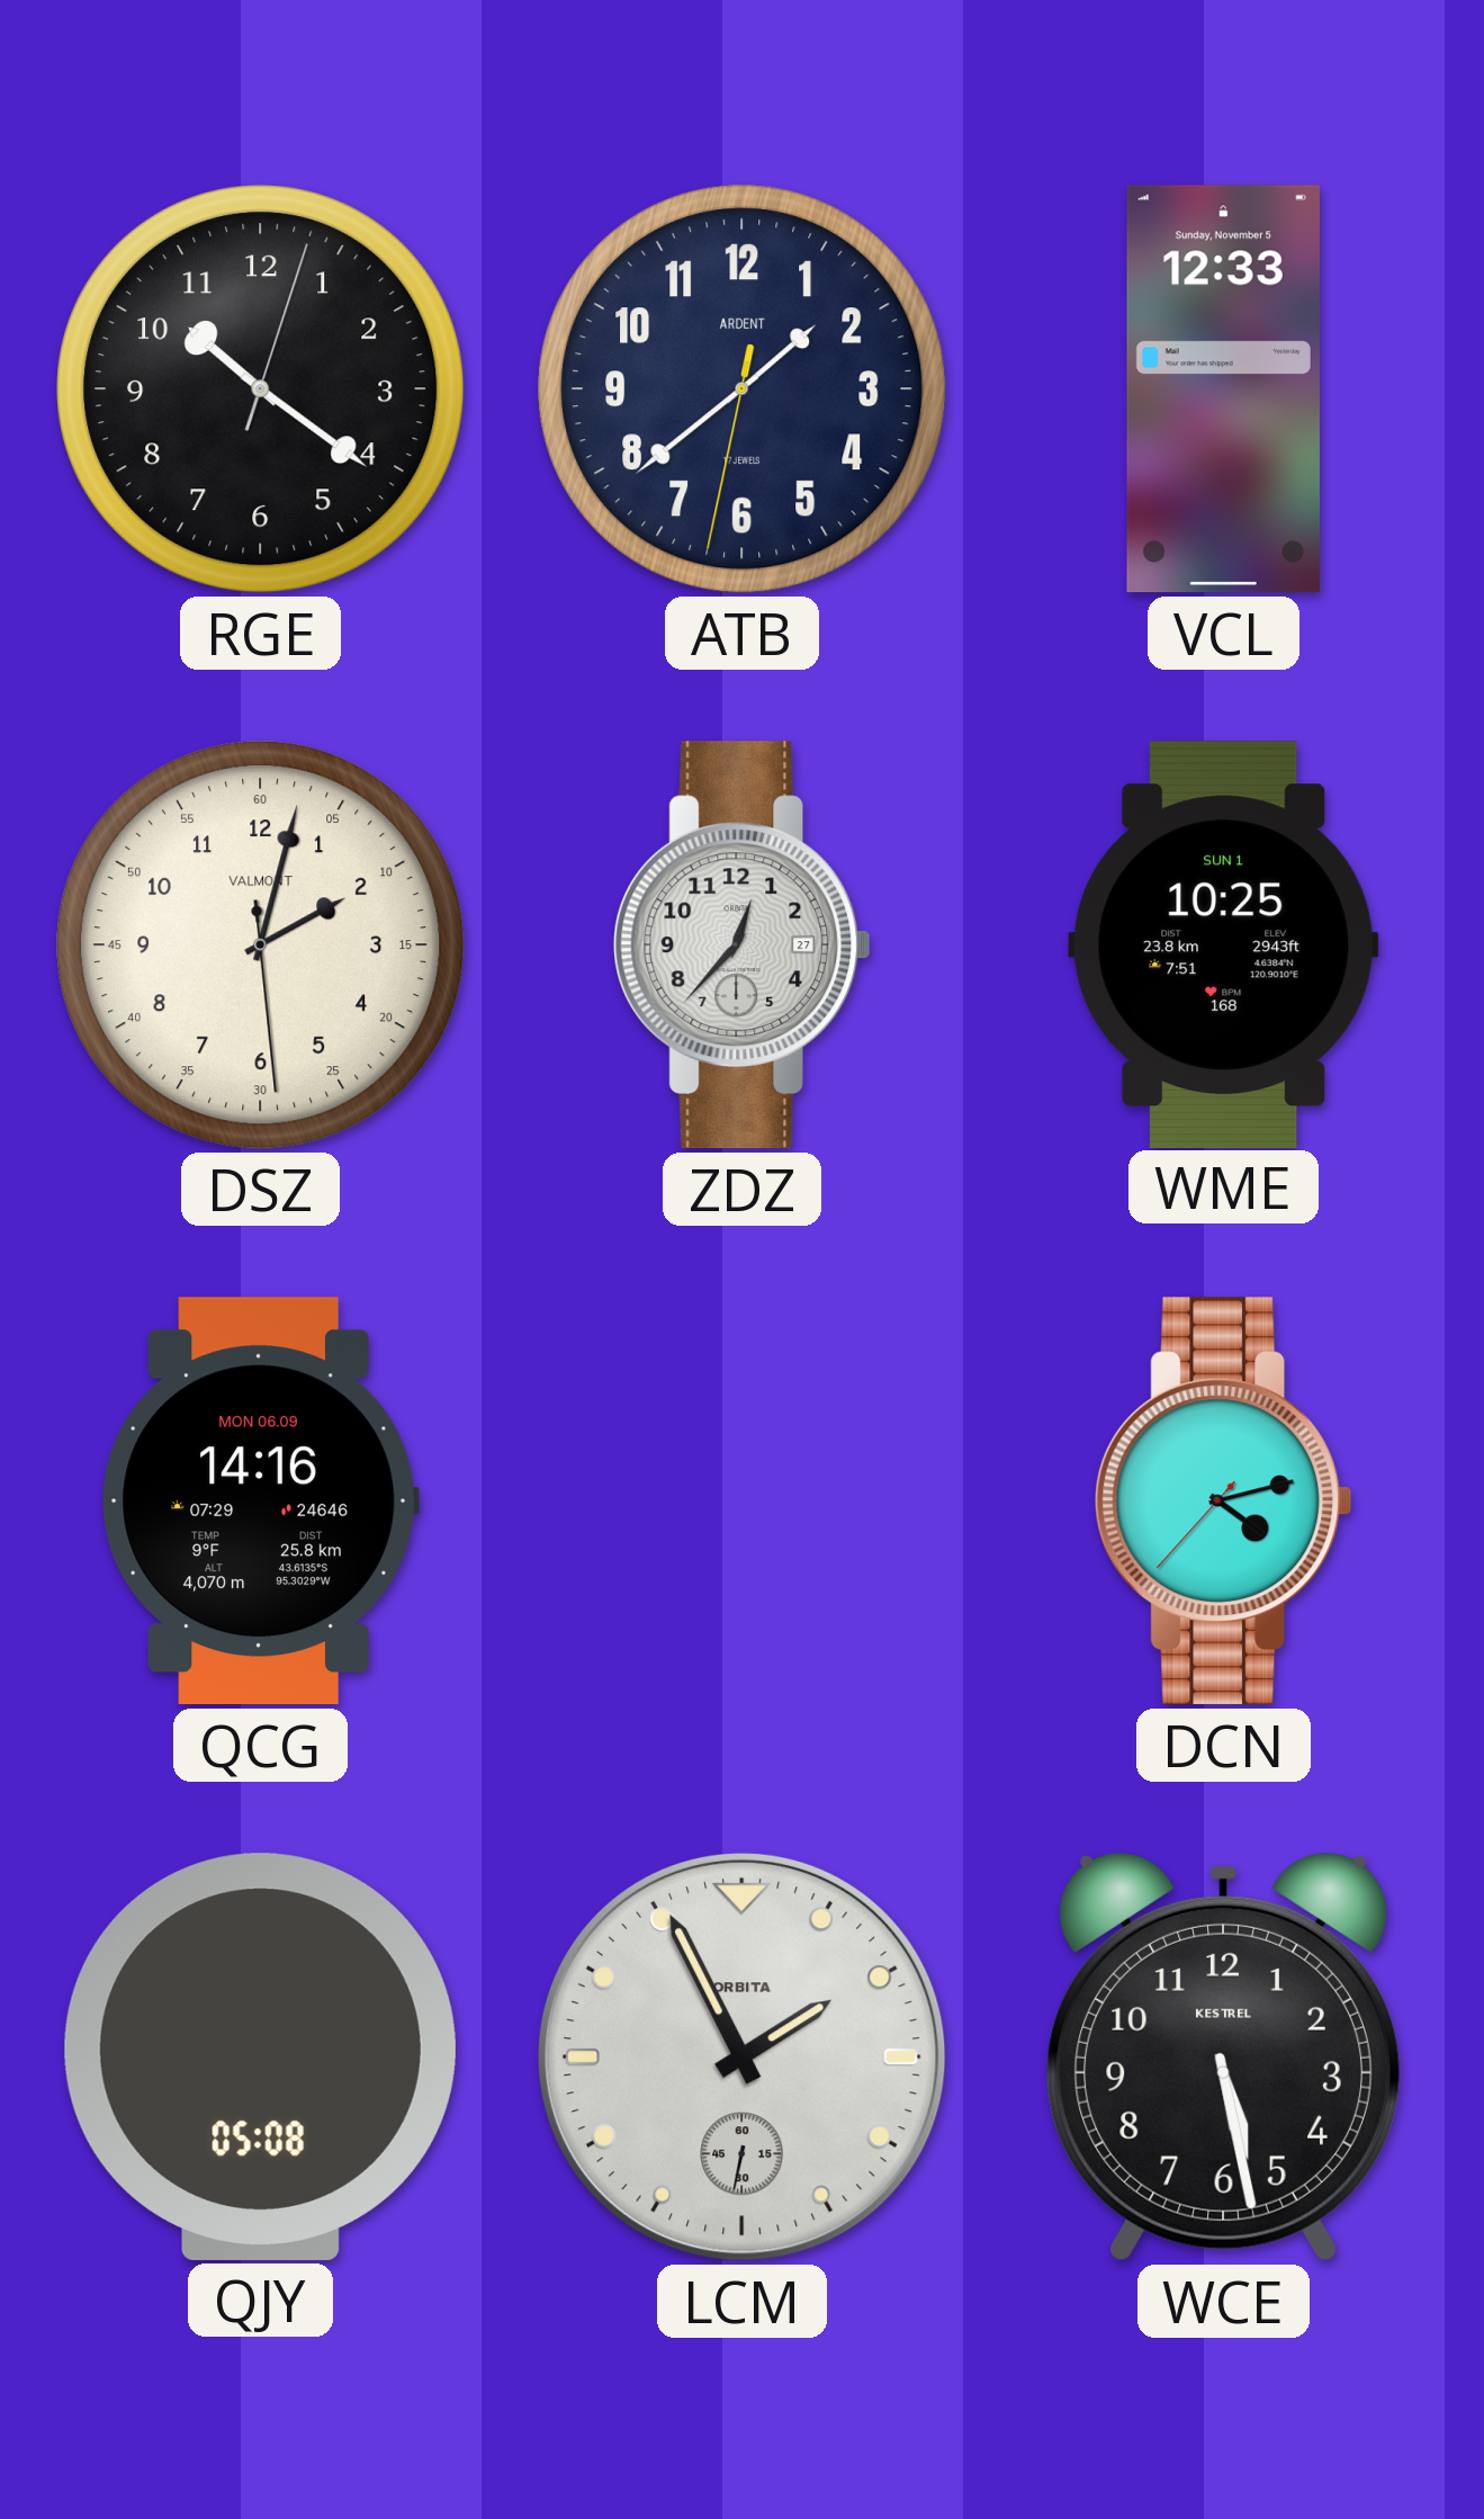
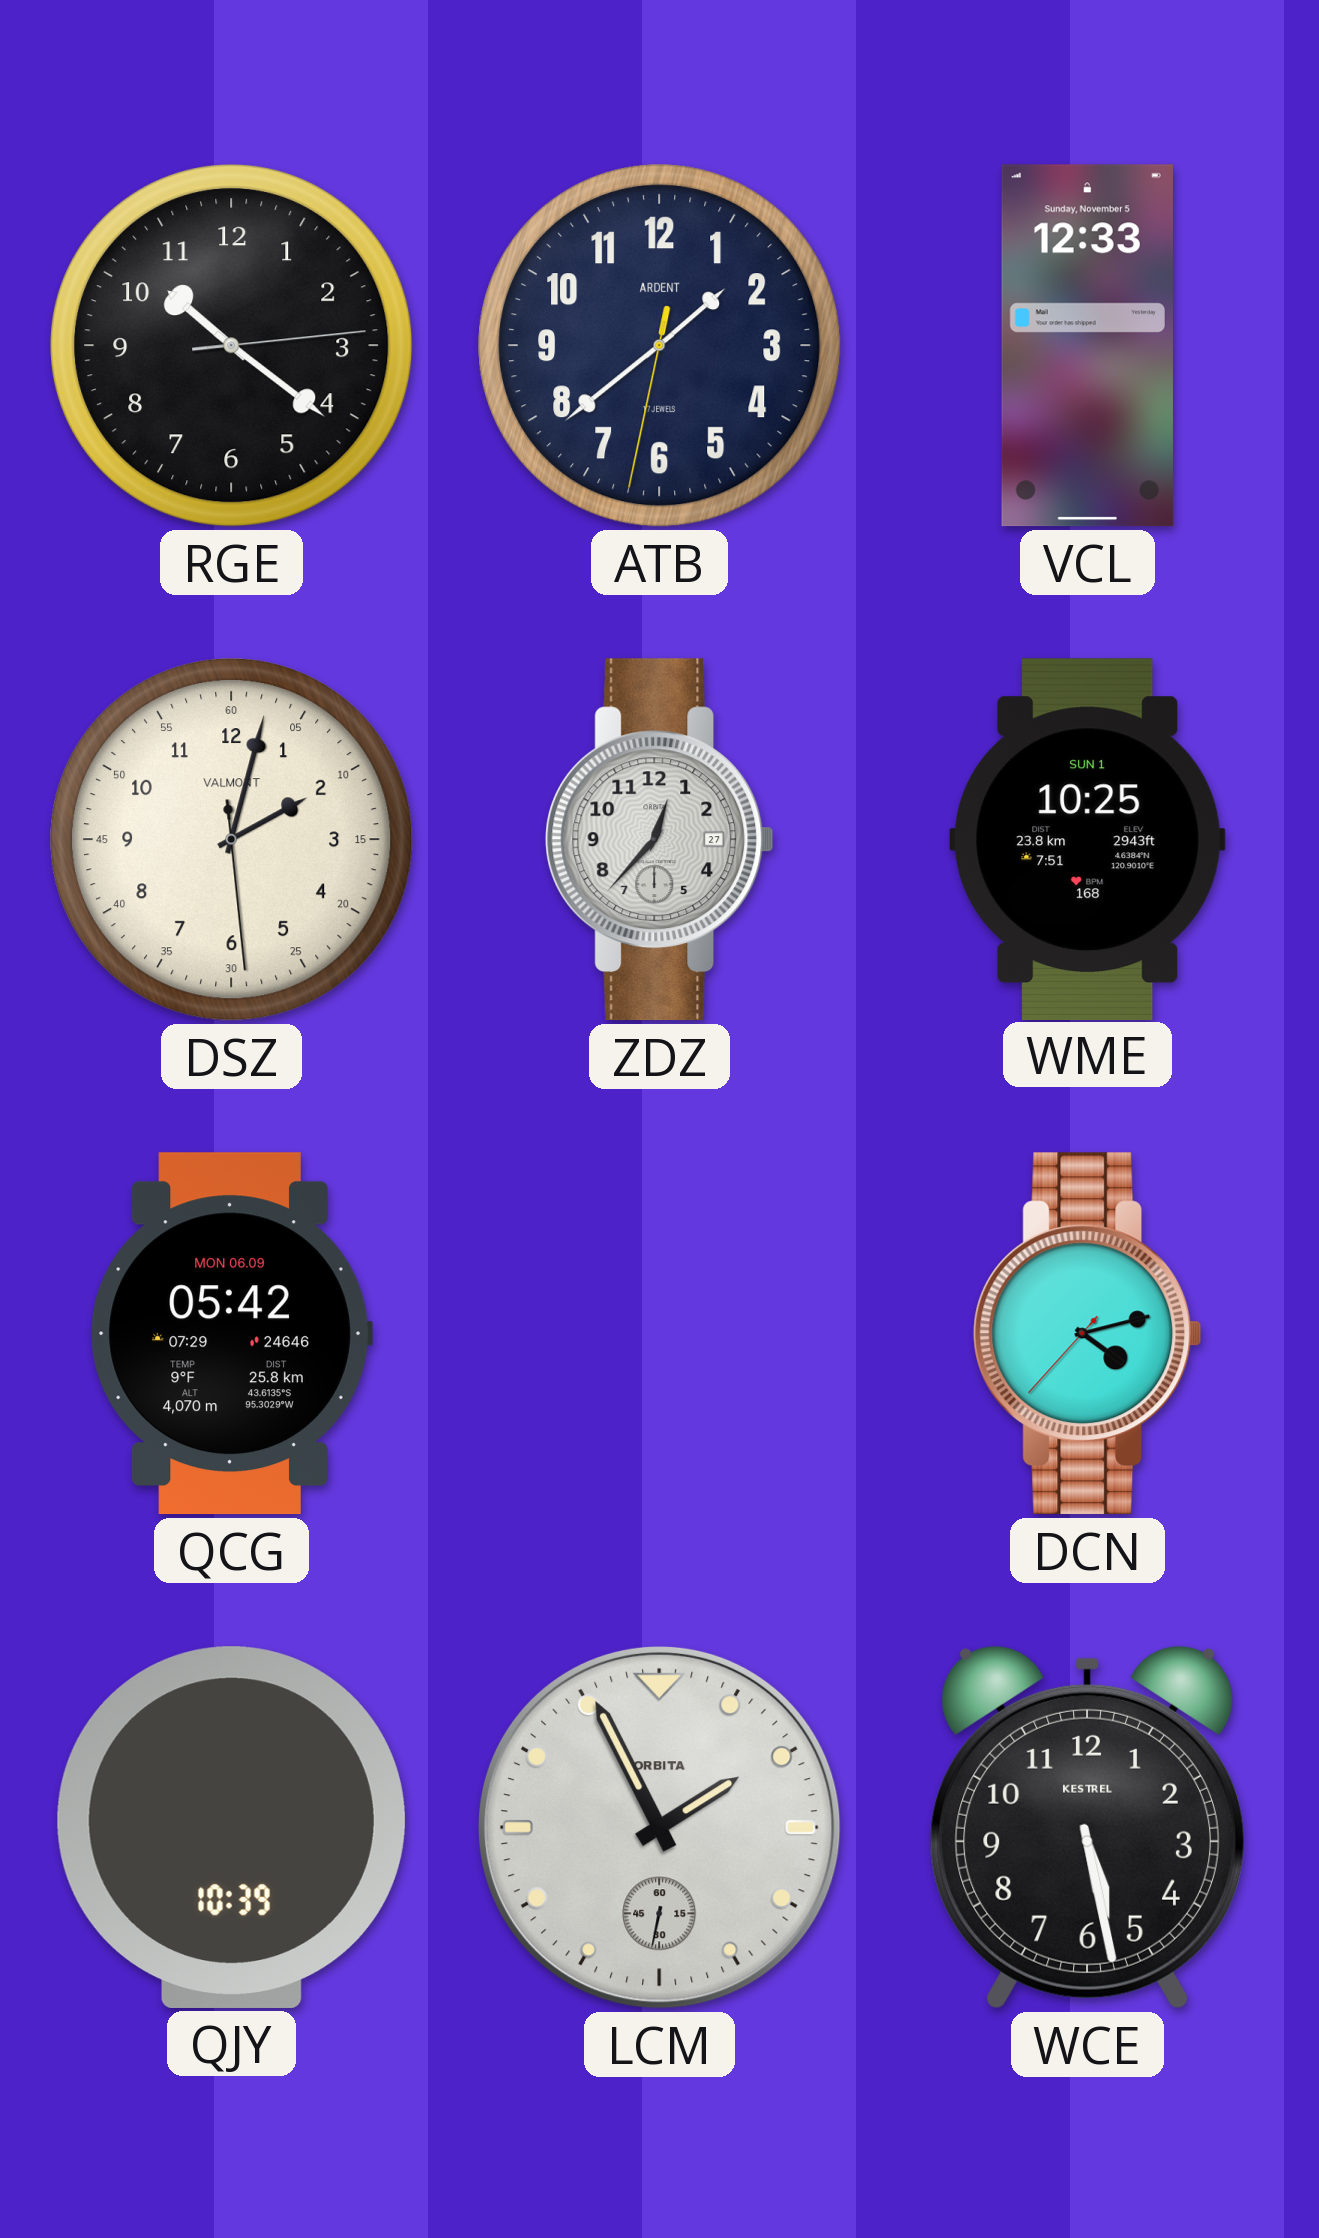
RGE: 10:21:03 -> 10:21:14
QCG: 14:16 -> 05:42
QJY: 05:08 -> 10:39
